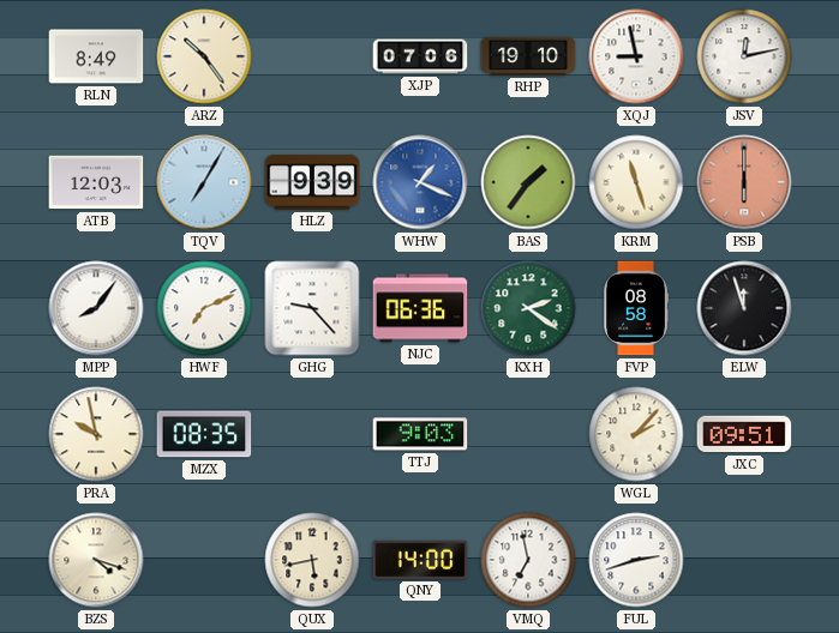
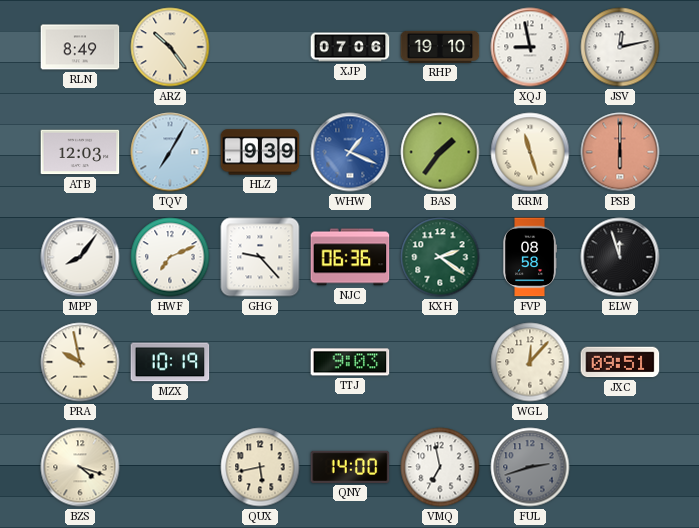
MZX: 08:35 -> 10:19
WGL: 2:07 -> 12:07
FUL dial: white -> grey
